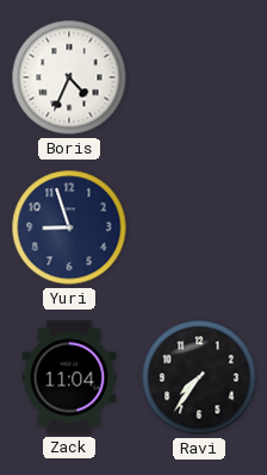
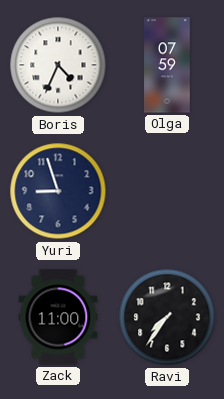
Olga: none -> 07:59
Zack: 11:04 -> 11:00
